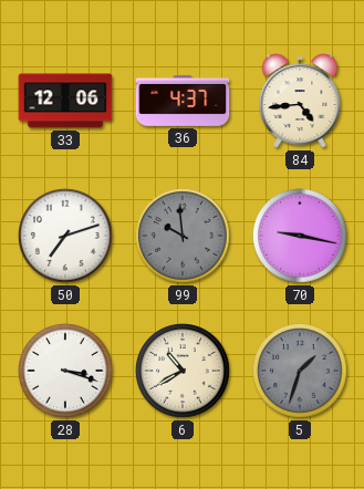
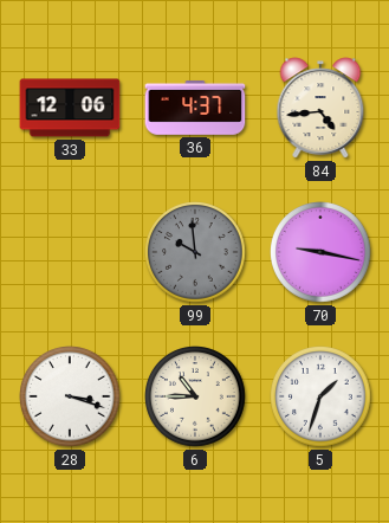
50: 7:12 -> none
6: 10:40 -> 10:45
5 dial: grey -> white
